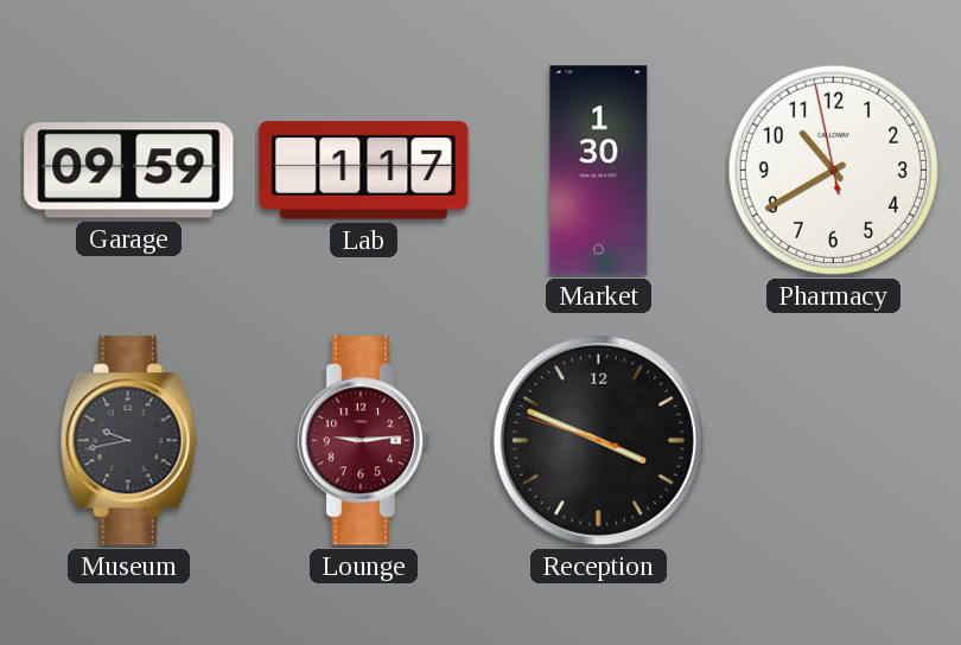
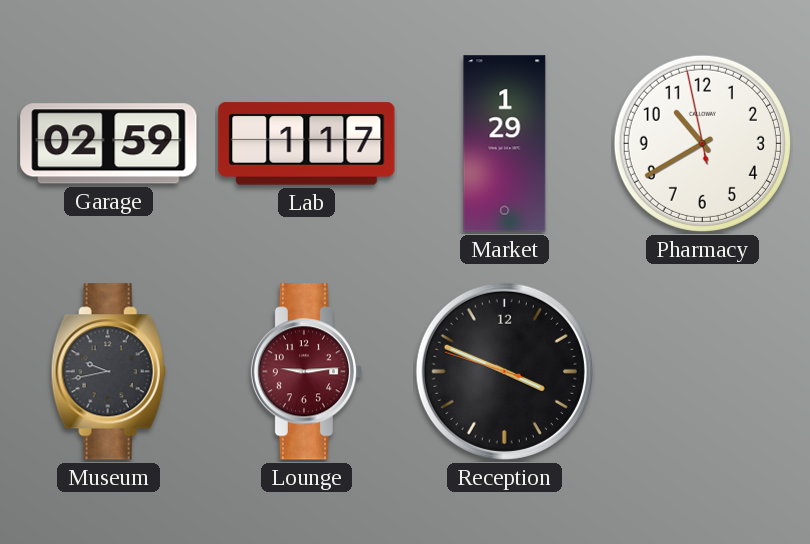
Garage: 09:59 -> 02:59
Market: 1:30 -> 1:29
